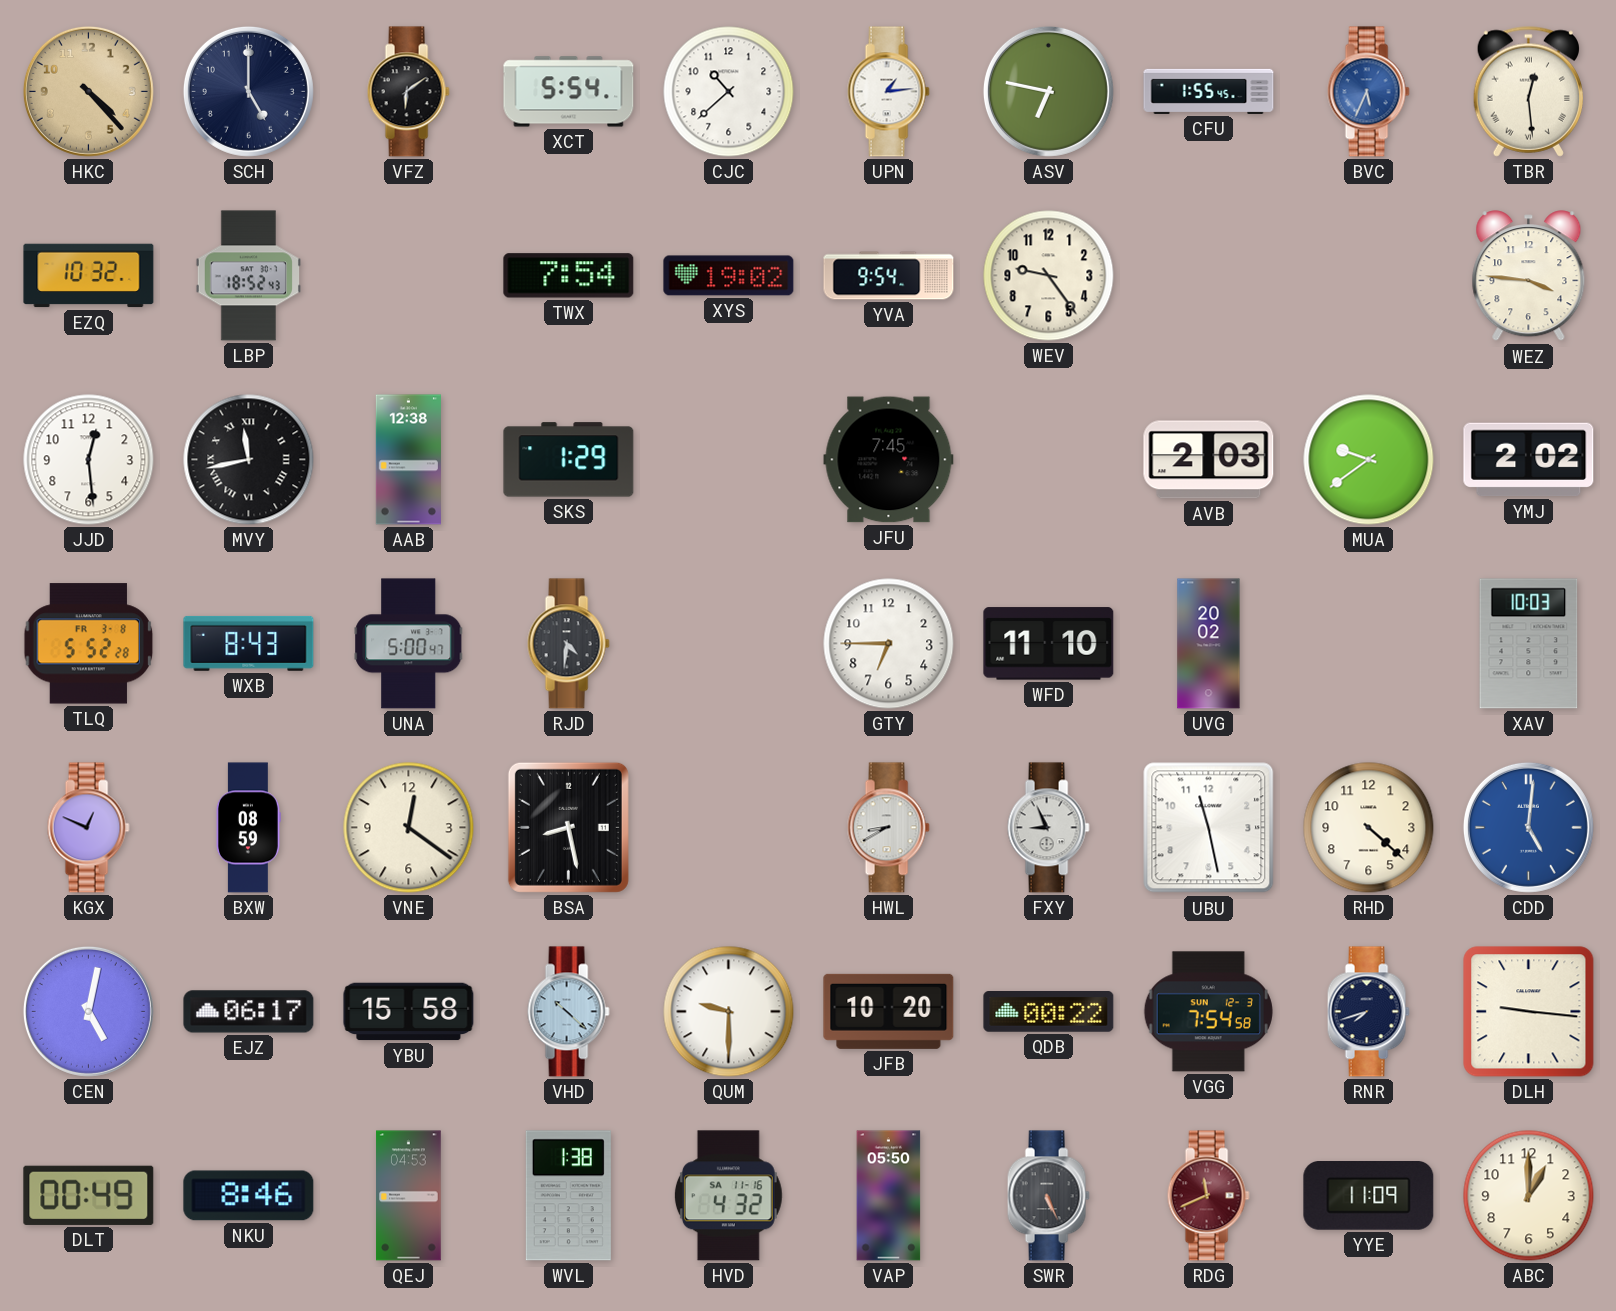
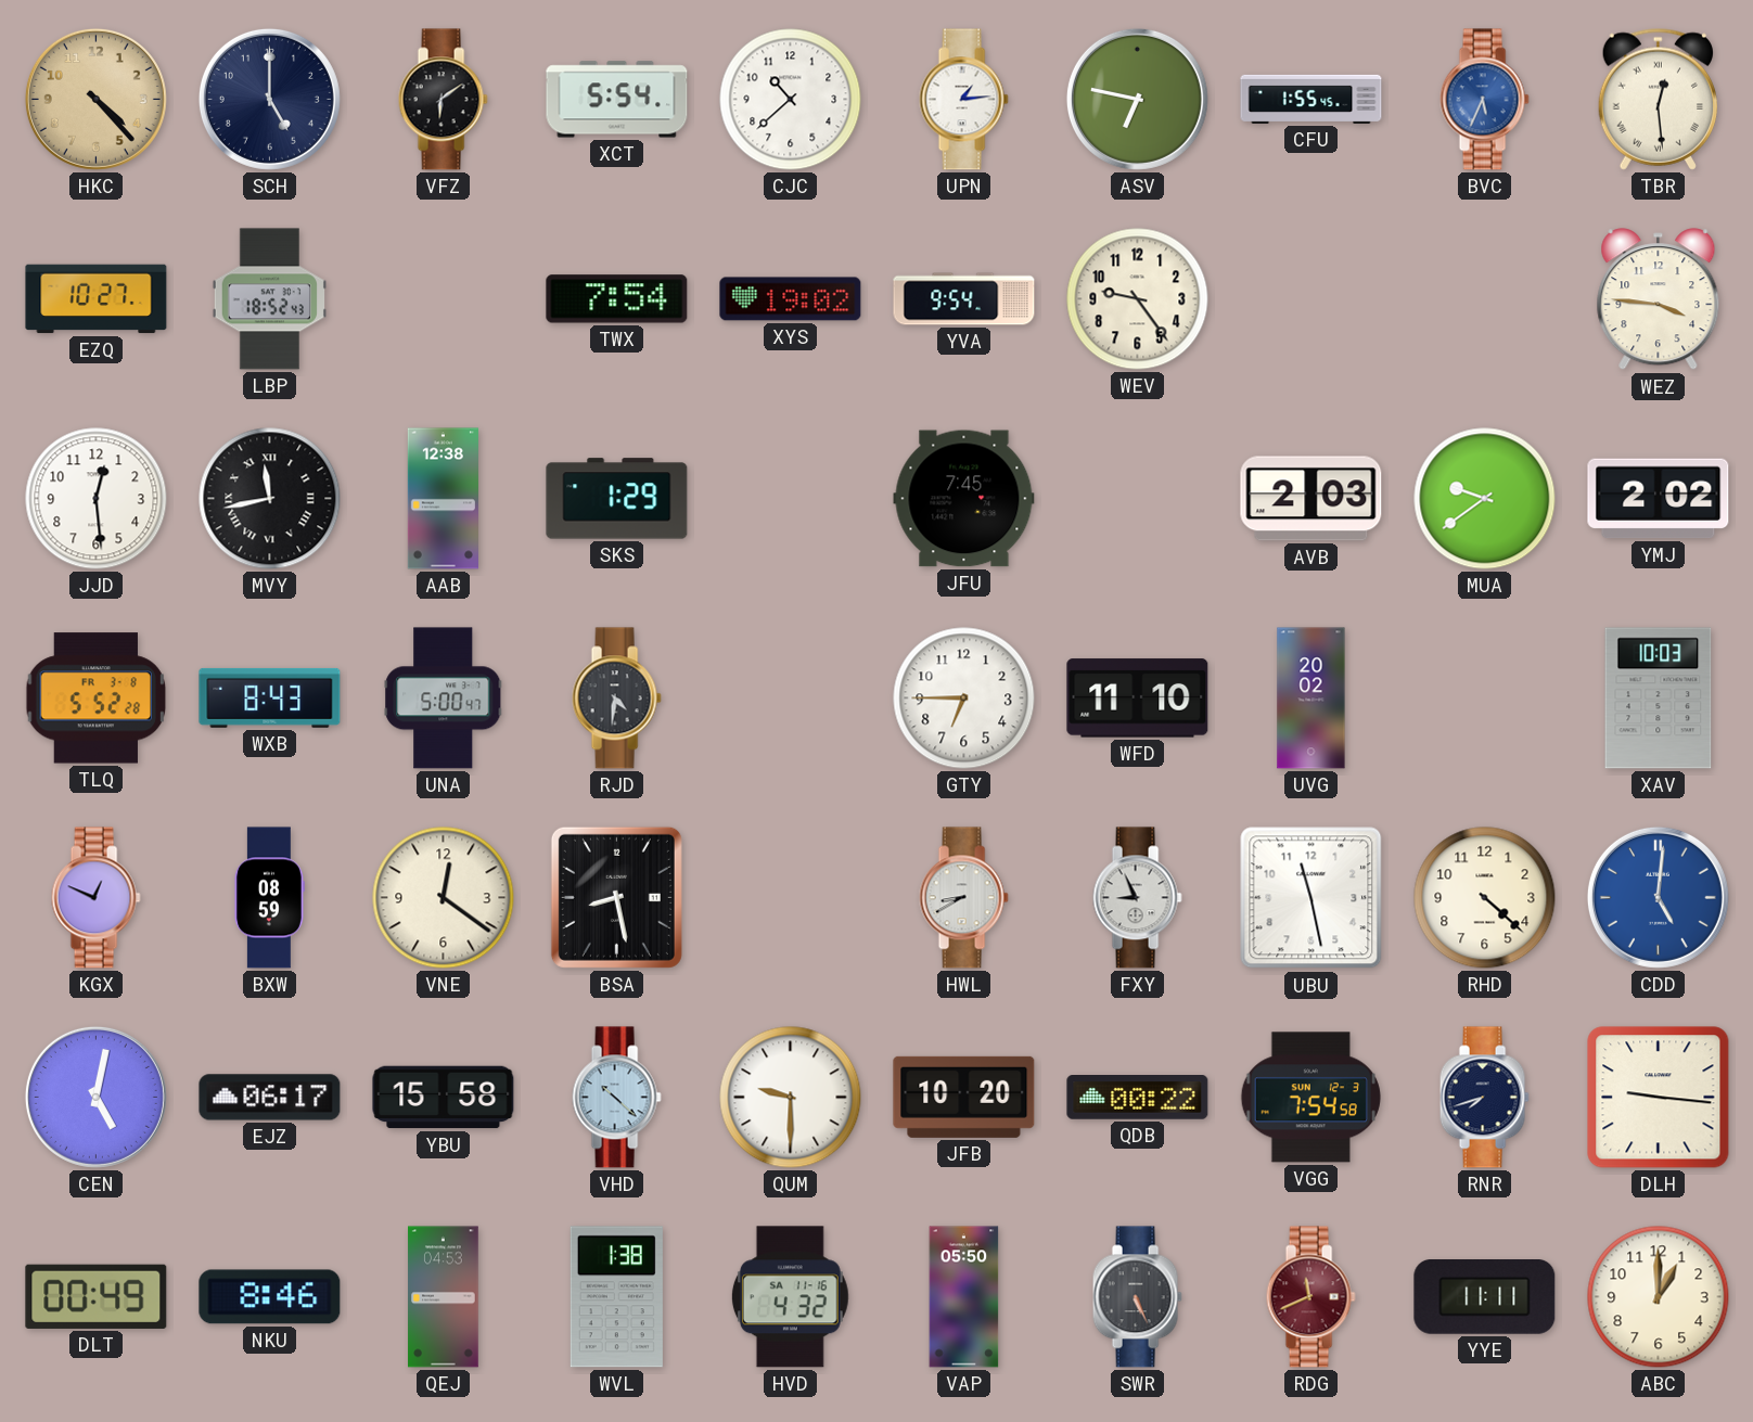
EZQ: 10:32 -> 10:27
YYE: 11:09 -> 11:11
